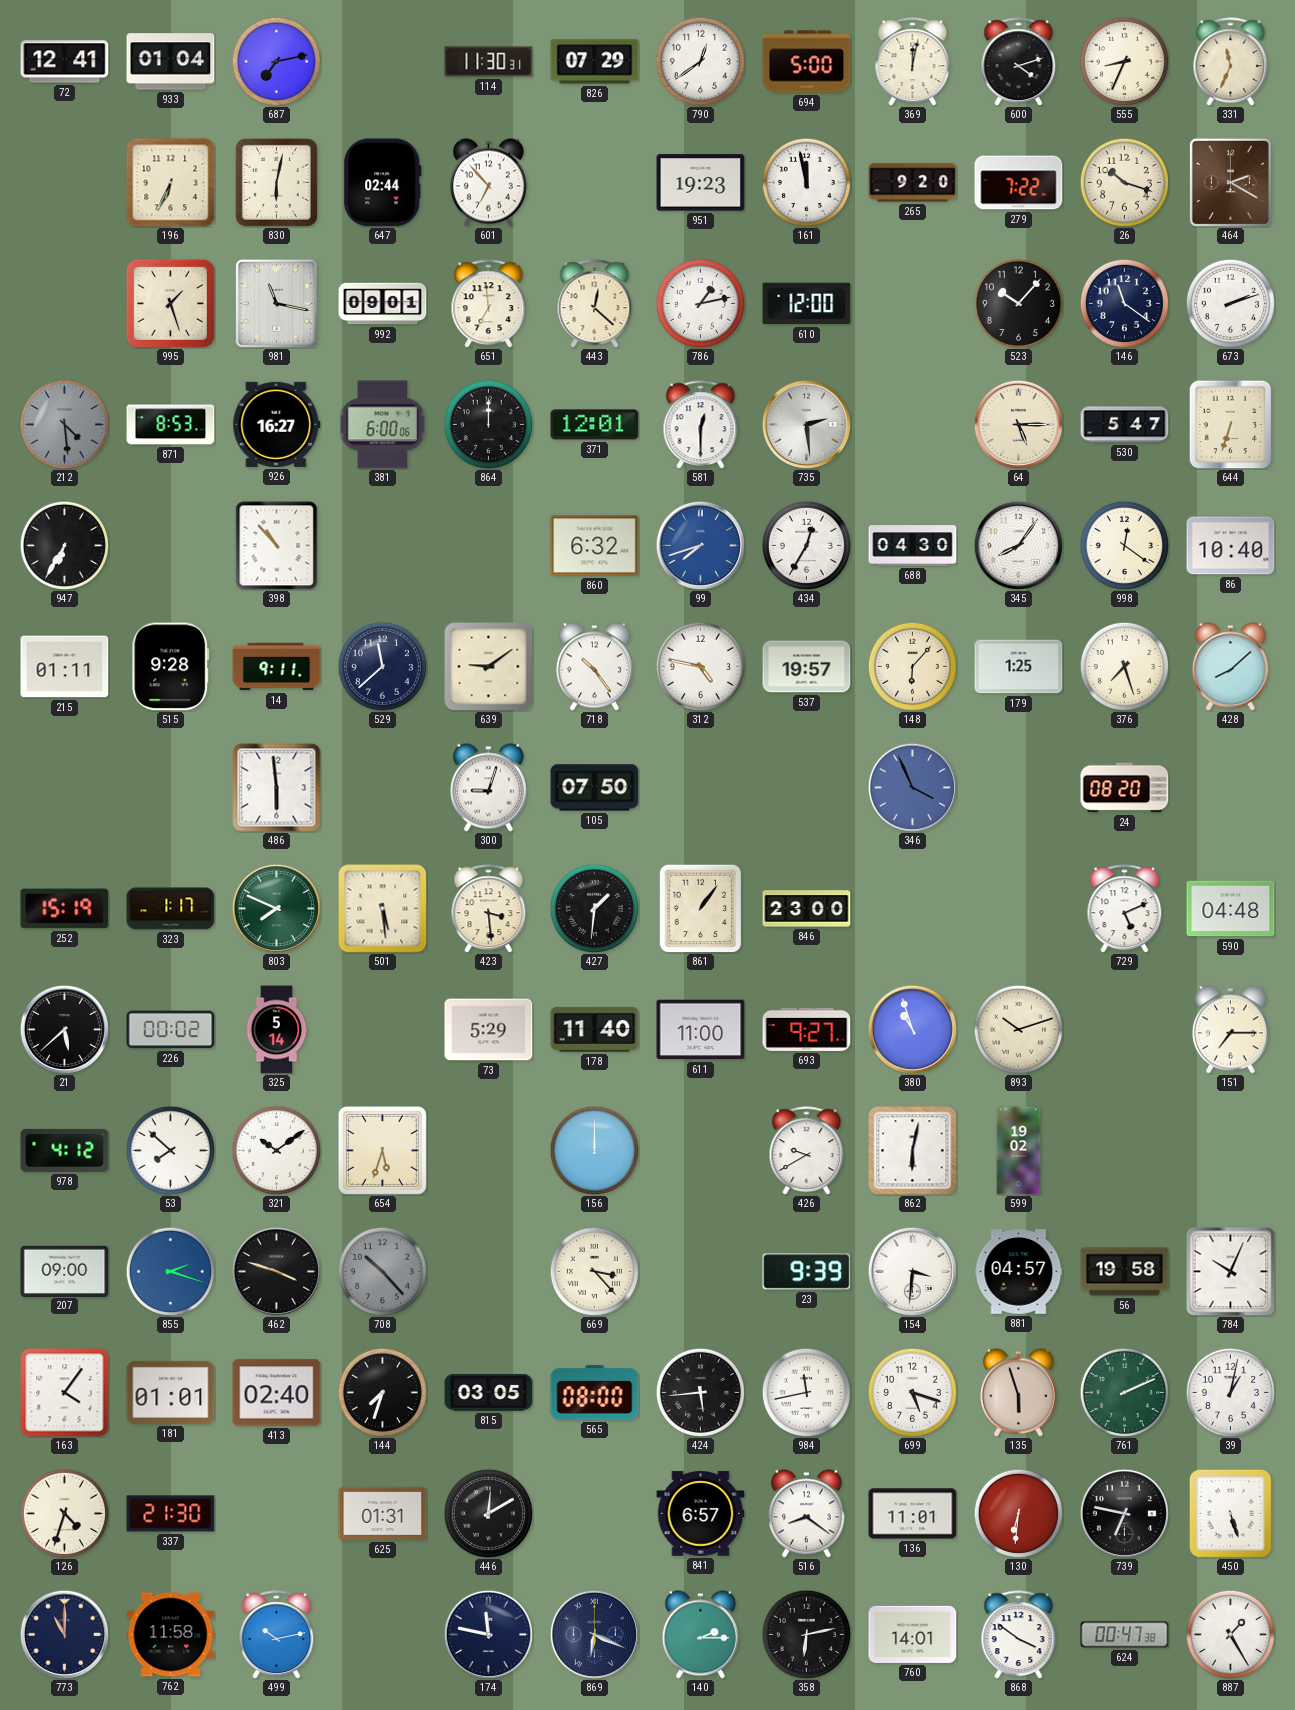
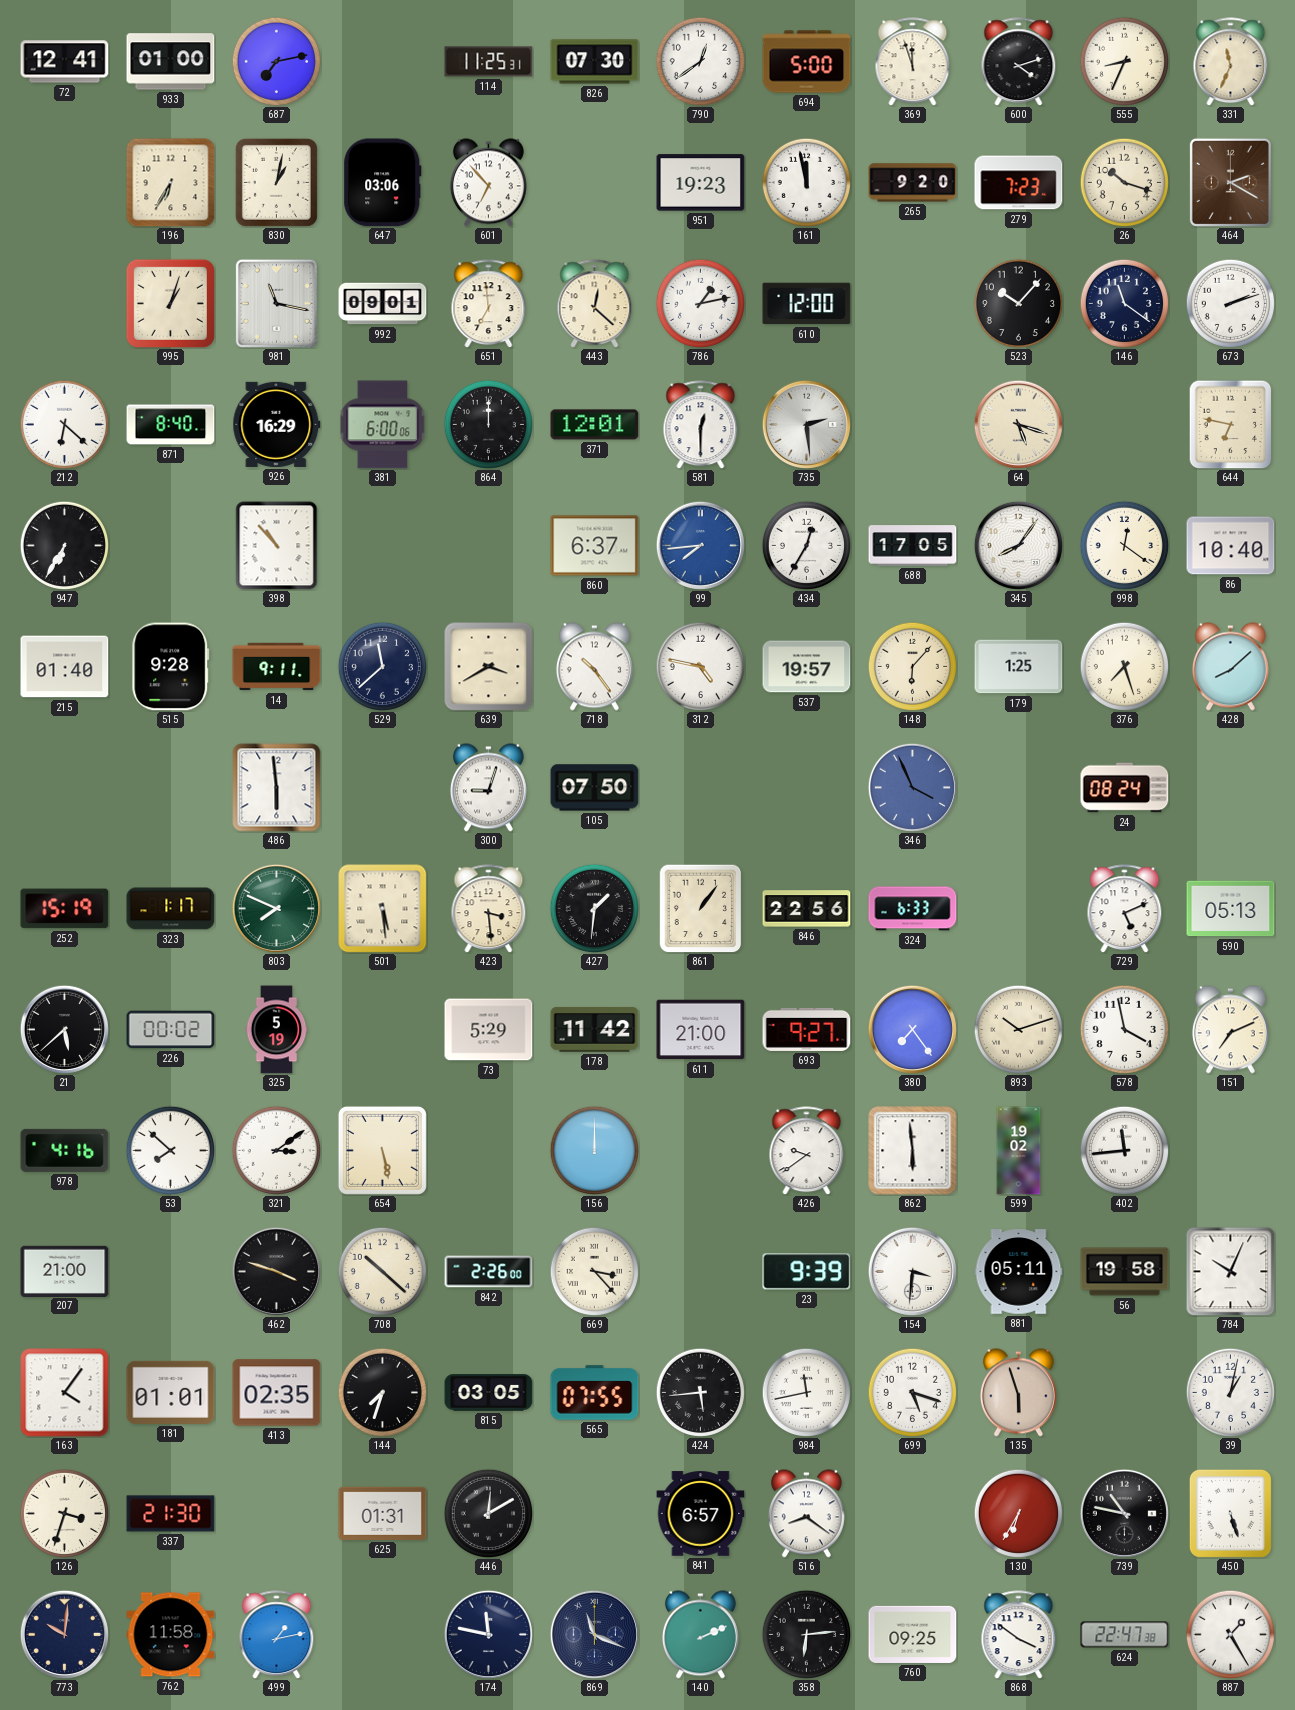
933: 01:04 -> 01:00
114: 11:30 -> 11:25
826: 07:29 -> 07:30
369: 12:02 -> 11:57
196: 6:34 -> 6:35
830: 6:02 -> 1:02
647: 02:44 -> 03:06
279: 7:22 -> 7:23
995: 1:27 -> 1:03
212: 4:29 -> 6:22
212 dial: grey -> white
871: 8:53 -> 8:40
926: 16:27 -> 16:29
64: 5:15 -> 5:18
530: 5:47 -> none
644: 6:33 -> 6:47
860: 6:32 -> 6:37
99: 7:42 -> 7:44
688: 04:30 -> 17:05
215: 01:11 -> 01:40
639: 9:09 -> 3:40
24: 08:20 -> 08:24
846: 23:00 -> 22:56
324: none -> 6:33
590: 04:48 -> 05:13
325: 5:14 -> 5:19
178: 11:40 -> 11:42
611: 11:00 -> 21:00
380: 10:57 -> 7:24
578: none -> 3:58
151: 7:15 -> 7:11
978: 4:12 -> 4:16
321: 10:09 -> 3:09
654: 5:33 -> 5:28
426: 9:40 -> 9:39
862: 6:02 -> 5:59
402: none -> 11:44
207: 09:00 -> 21:00
855: 2:18 -> none
708: 10:23 -> 10:22
708 dial: grey -> cream
842: none -> 2:26
881: 04:57 -> 05:11
413: 02:40 -> 02:35
565: 08:00 -> 07:55
761: 2:11 -> none
126: 4:33 -> 3:33
136: 11:01 -> none
130: 6:31 -> 6:35
739: 6:47 -> 10:47
773: 11:00 -> 10:01
499: 10:13 -> 1:13
869: 6:19 -> 11:19
140: 2:15 -> 2:11
358: 6:13 -> 6:14
760: 14:01 -> 09:25
624: 00:47 -> 22:47
